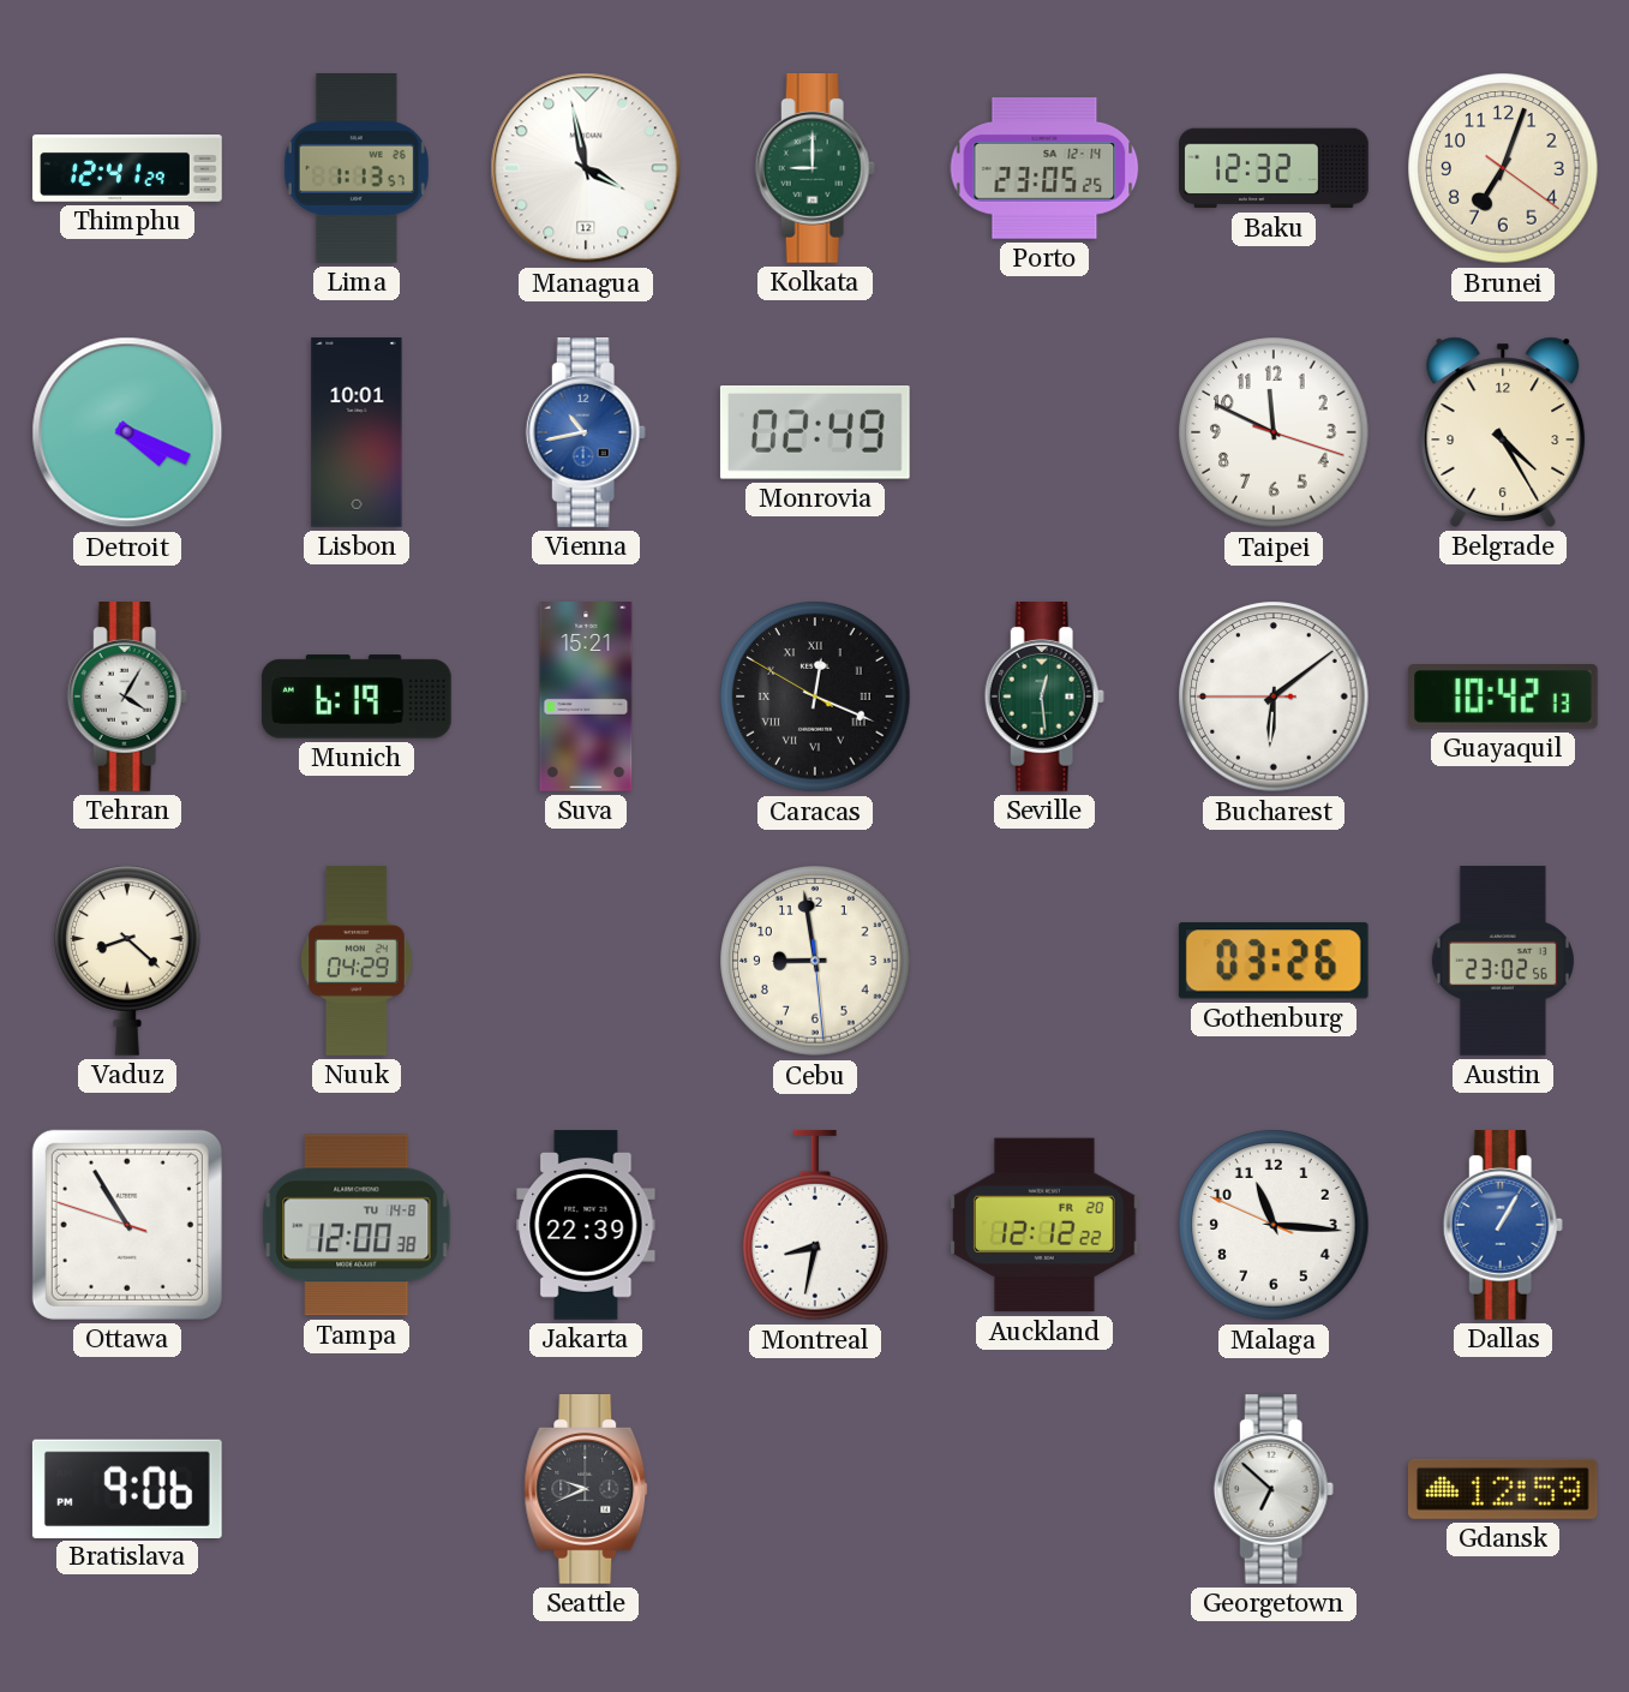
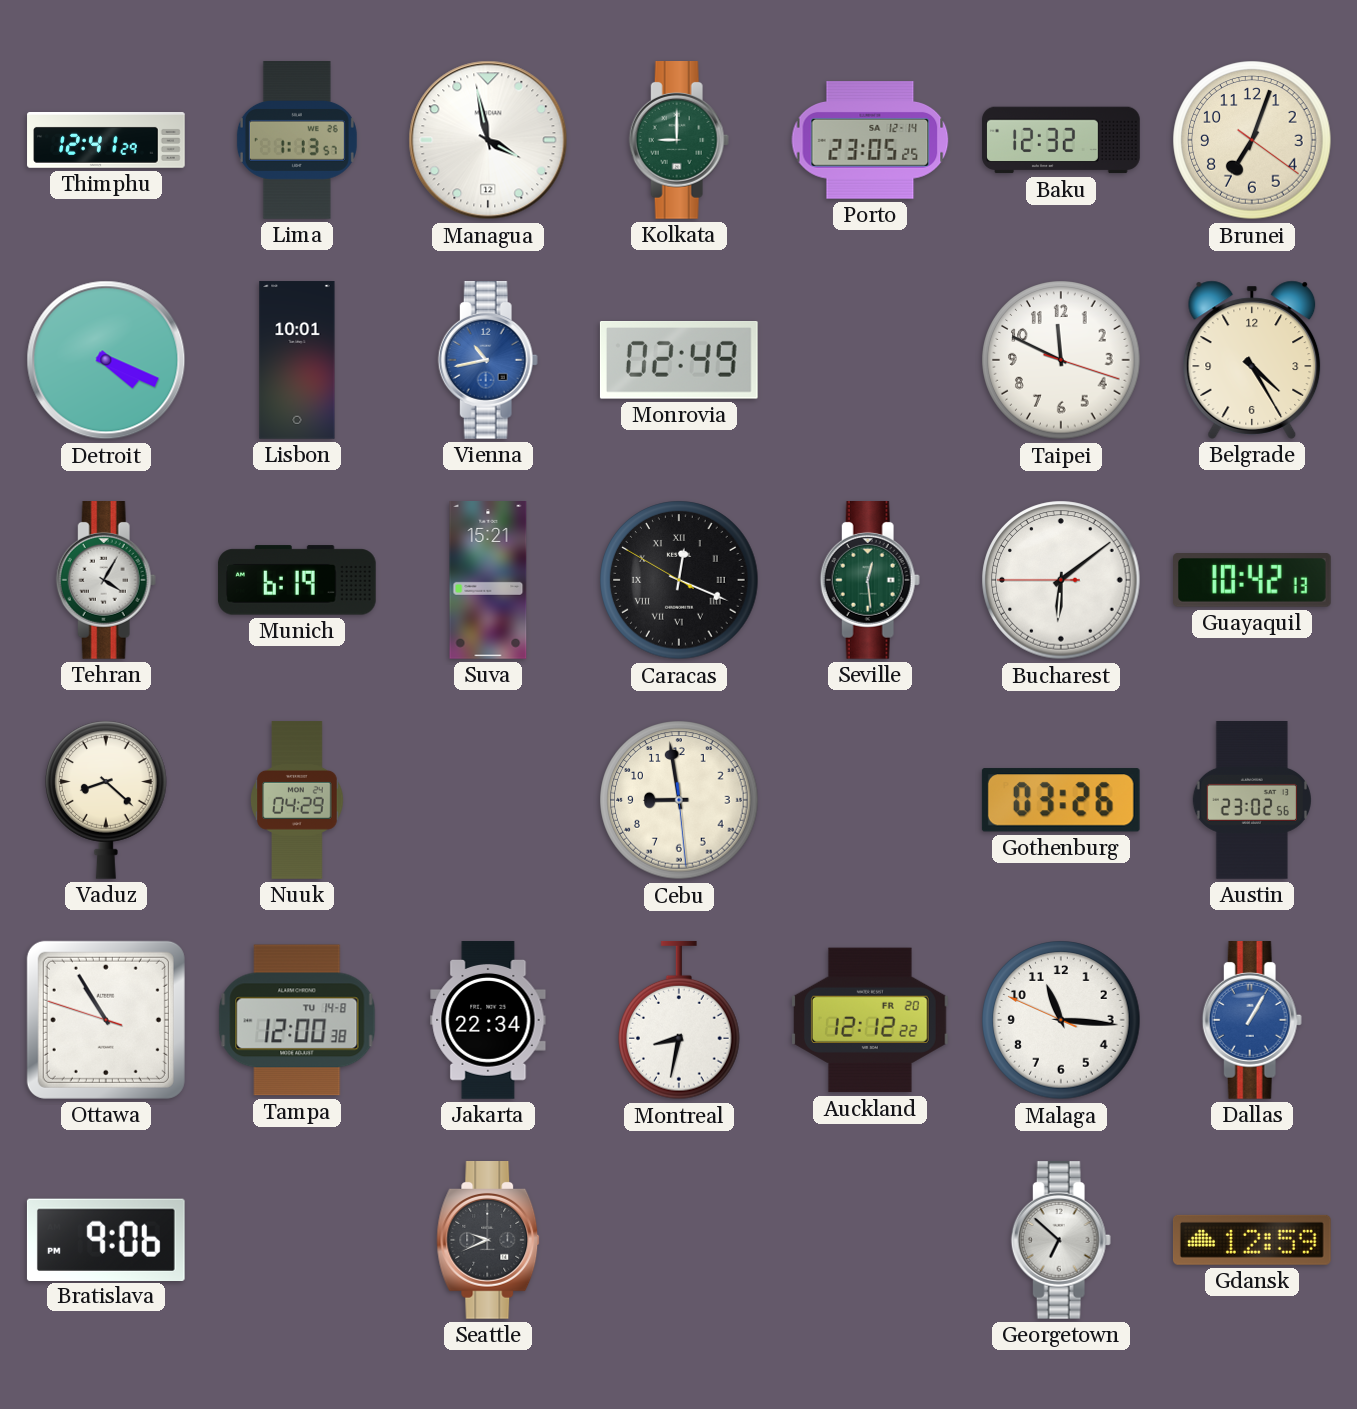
Jakarta: 22:39 -> 22:34
